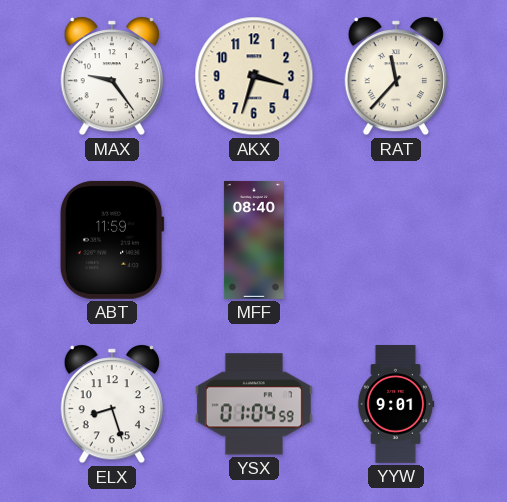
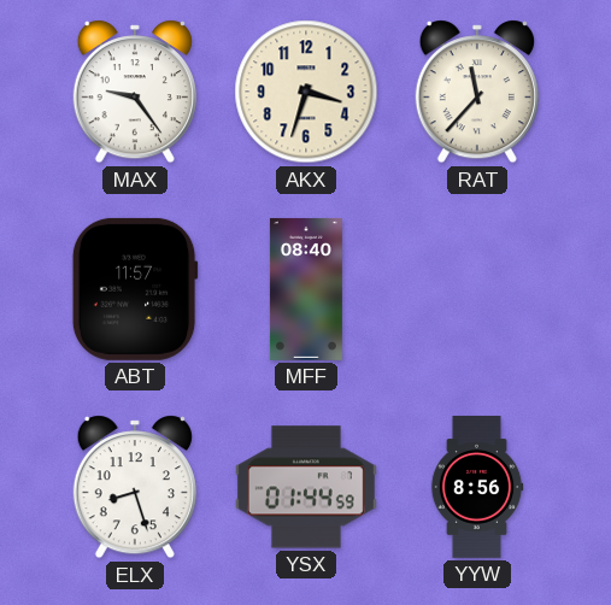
ABT: 11:59 -> 11:57
YSX: 01:04 -> 01:44
YYW: 9:01 -> 8:56
